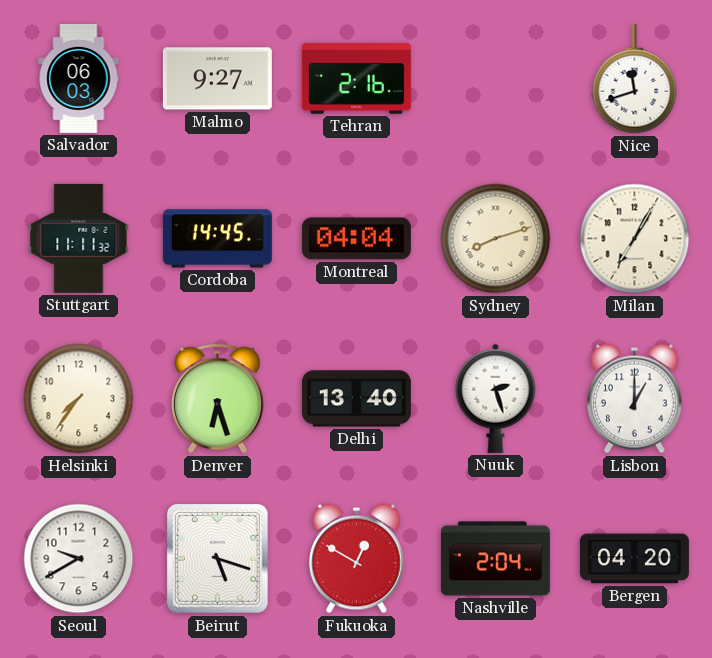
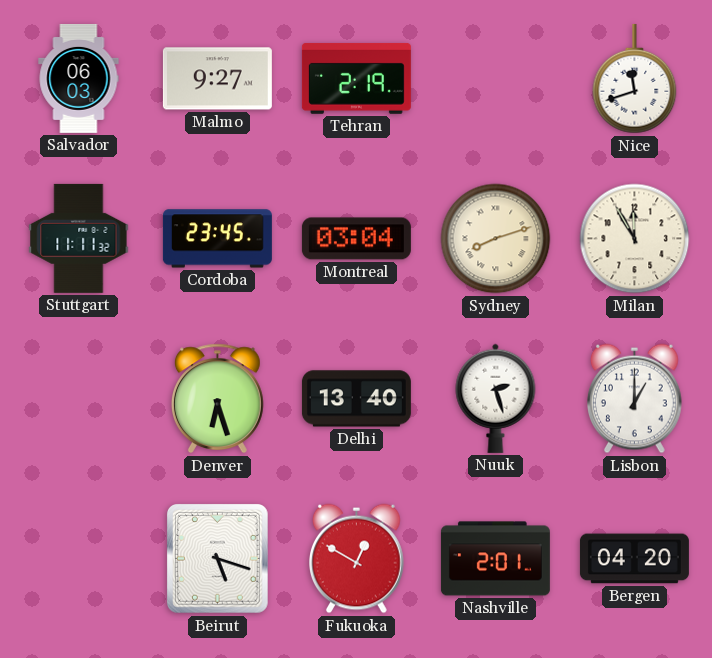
Tehran: 2:16 -> 2:19
Cordoba: 14:45 -> 23:45
Montreal: 04:04 -> 03:04
Milan: 7:05 -> 11:55
Helsinki: 7:36 -> none
Seoul: 9:40 -> none
Nashville: 2:04 -> 2:01
